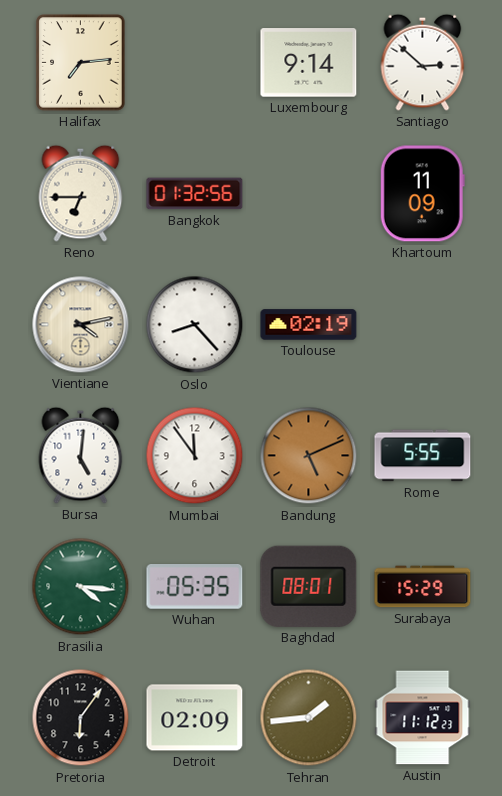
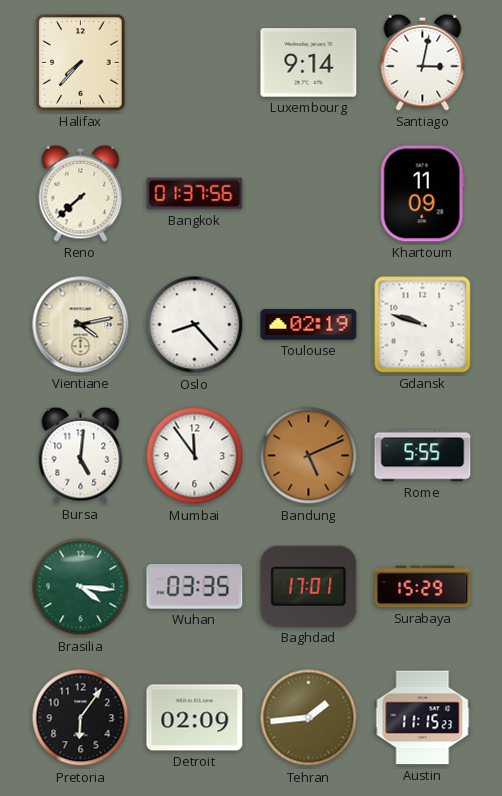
Halifax: 7:14 -> 7:37
Santiago: 2:52 -> 3:02
Reno: 6:45 -> 7:38
Bangkok: 01:32 -> 01:37
Gdansk: none -> 9:48
Wuhan: 05:35 -> 03:35
Baghdad: 08:01 -> 17:01
Austin: 11:12 -> 11:15
